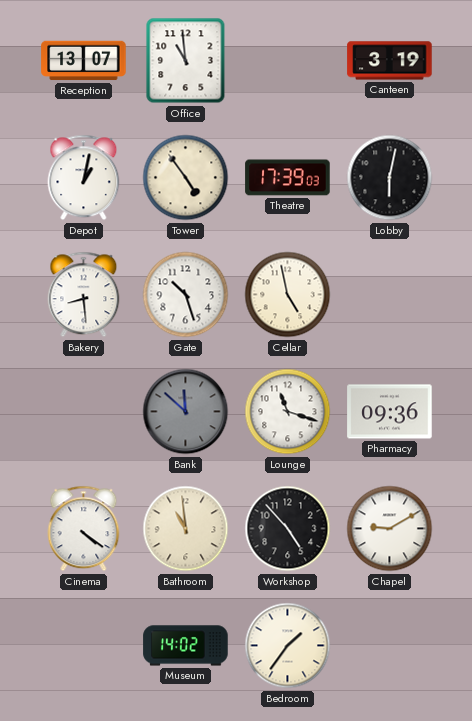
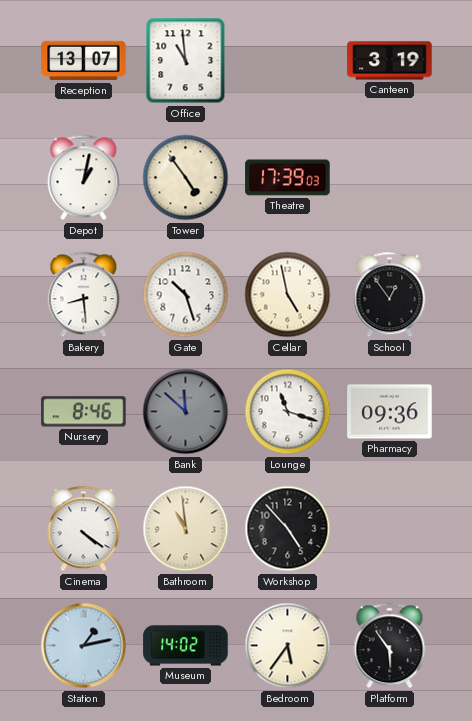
Lobby: 6:02 -> none
School: none -> 12:54
Nursery: none -> 8:46
Chapel: 9:10 -> none
Station: none -> 1:13
Bedroom: 1:36 -> 5:36
Platform: none -> 5:54
